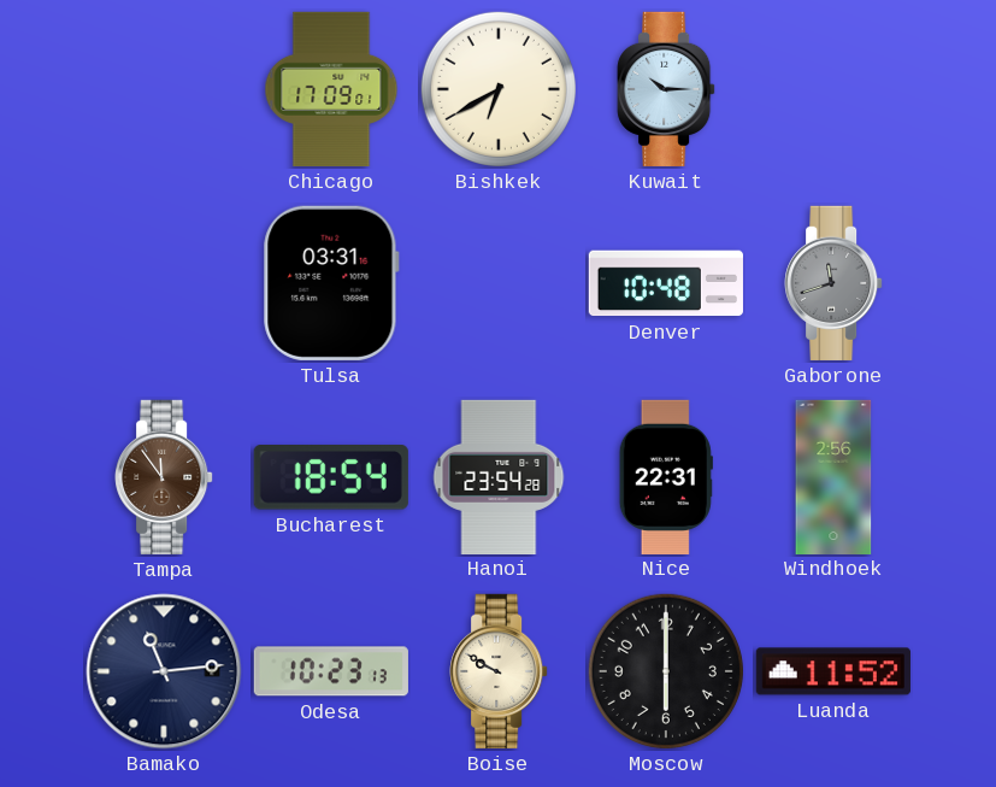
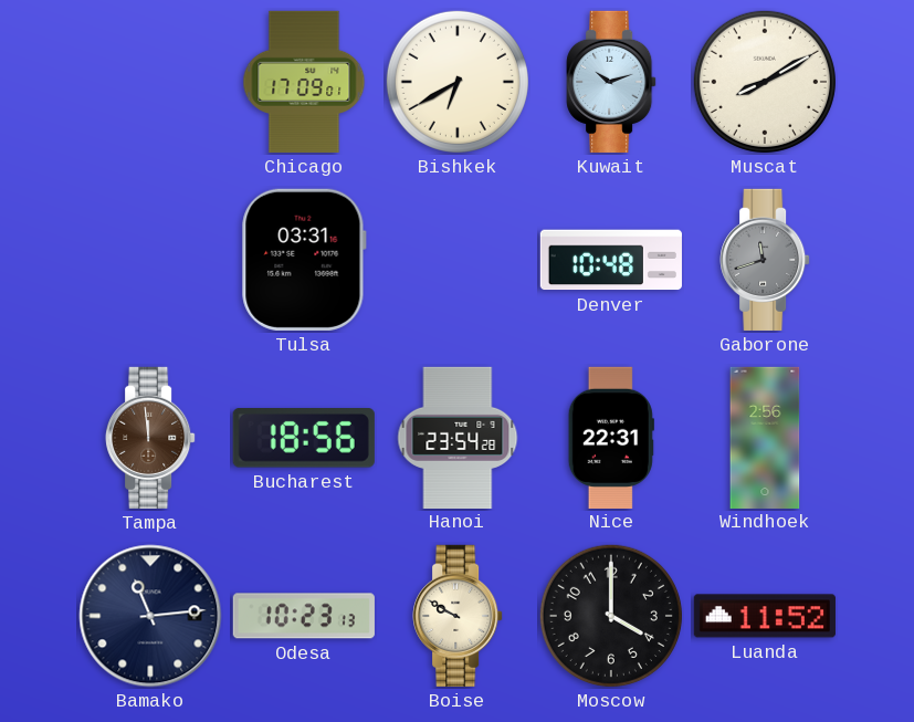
Kuwait: 10:15 -> 10:12
Muscat: none -> 8:10
Tampa: 11:54 -> 11:59
Bucharest: 18:54 -> 18:56
Moscow: 6:00 -> 4:00
